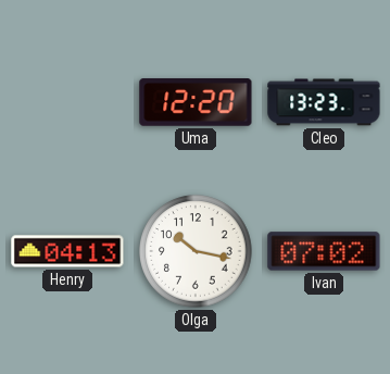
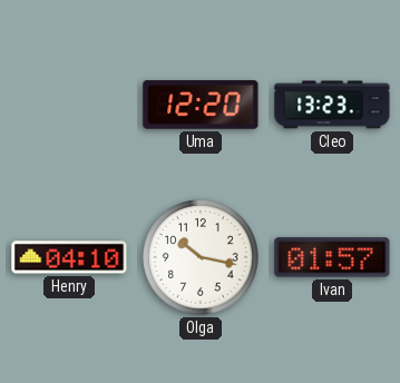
Henry: 04:13 -> 04:10
Ivan: 07:02 -> 01:57
